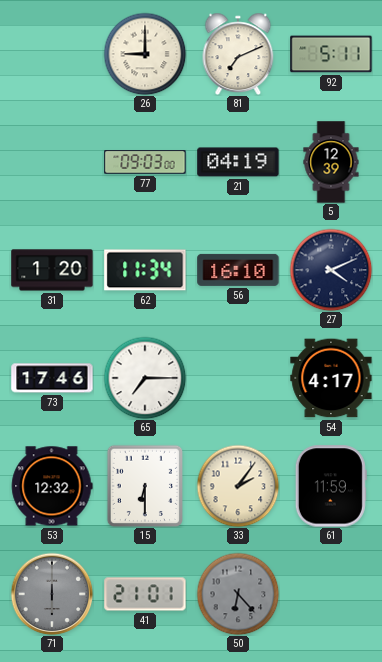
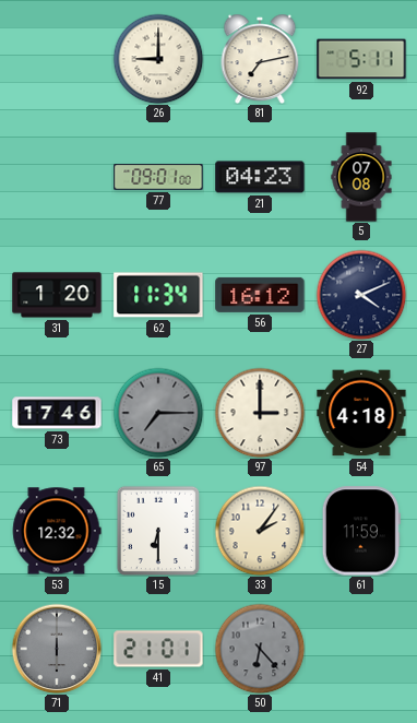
81: 7:11 -> 7:13
77: 09:03 -> 09:01
21: 04:19 -> 04:23
5: 12:39 -> 07:08
56: 16:10 -> 16:12
65 dial: white -> grey
97: none -> 3:00
54: 4:17 -> 4:18
